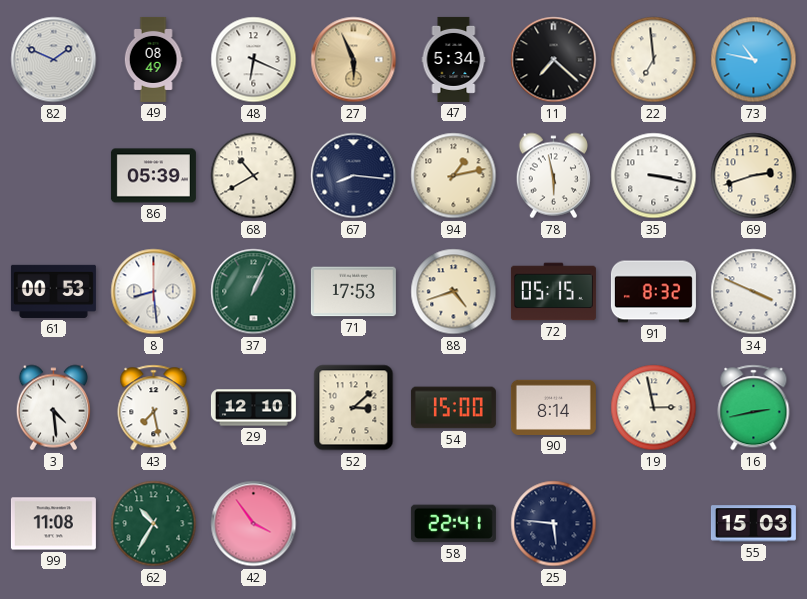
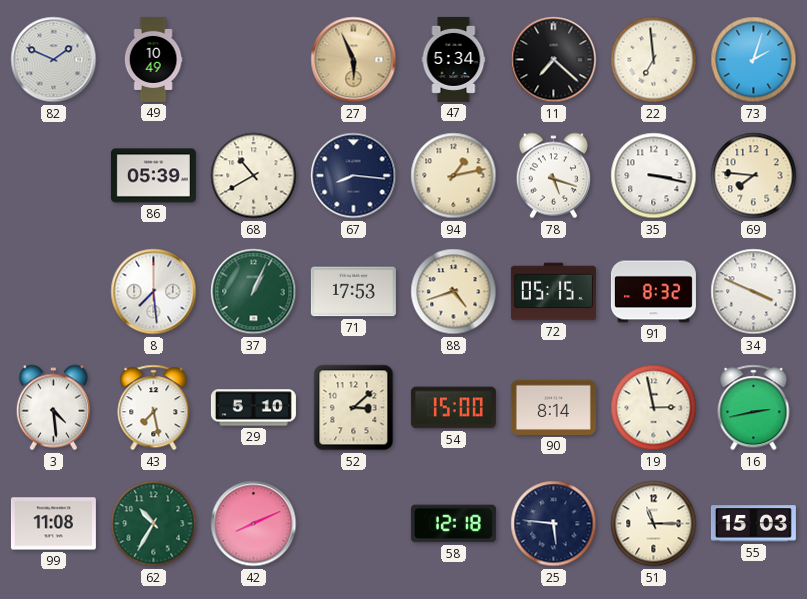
49: 08:49 -> 10:49
48: 6:19 -> none
73: 10:47 -> 2:03
78: 5:58 -> 5:18
69: 2:42 -> 7:46
61: 00:53 -> none
8: 8:29 -> 7:29
29: 12:10 -> 5:10
42: 3:54 -> 8:11
58: 22:41 -> 12:18
51: none -> 11:15
